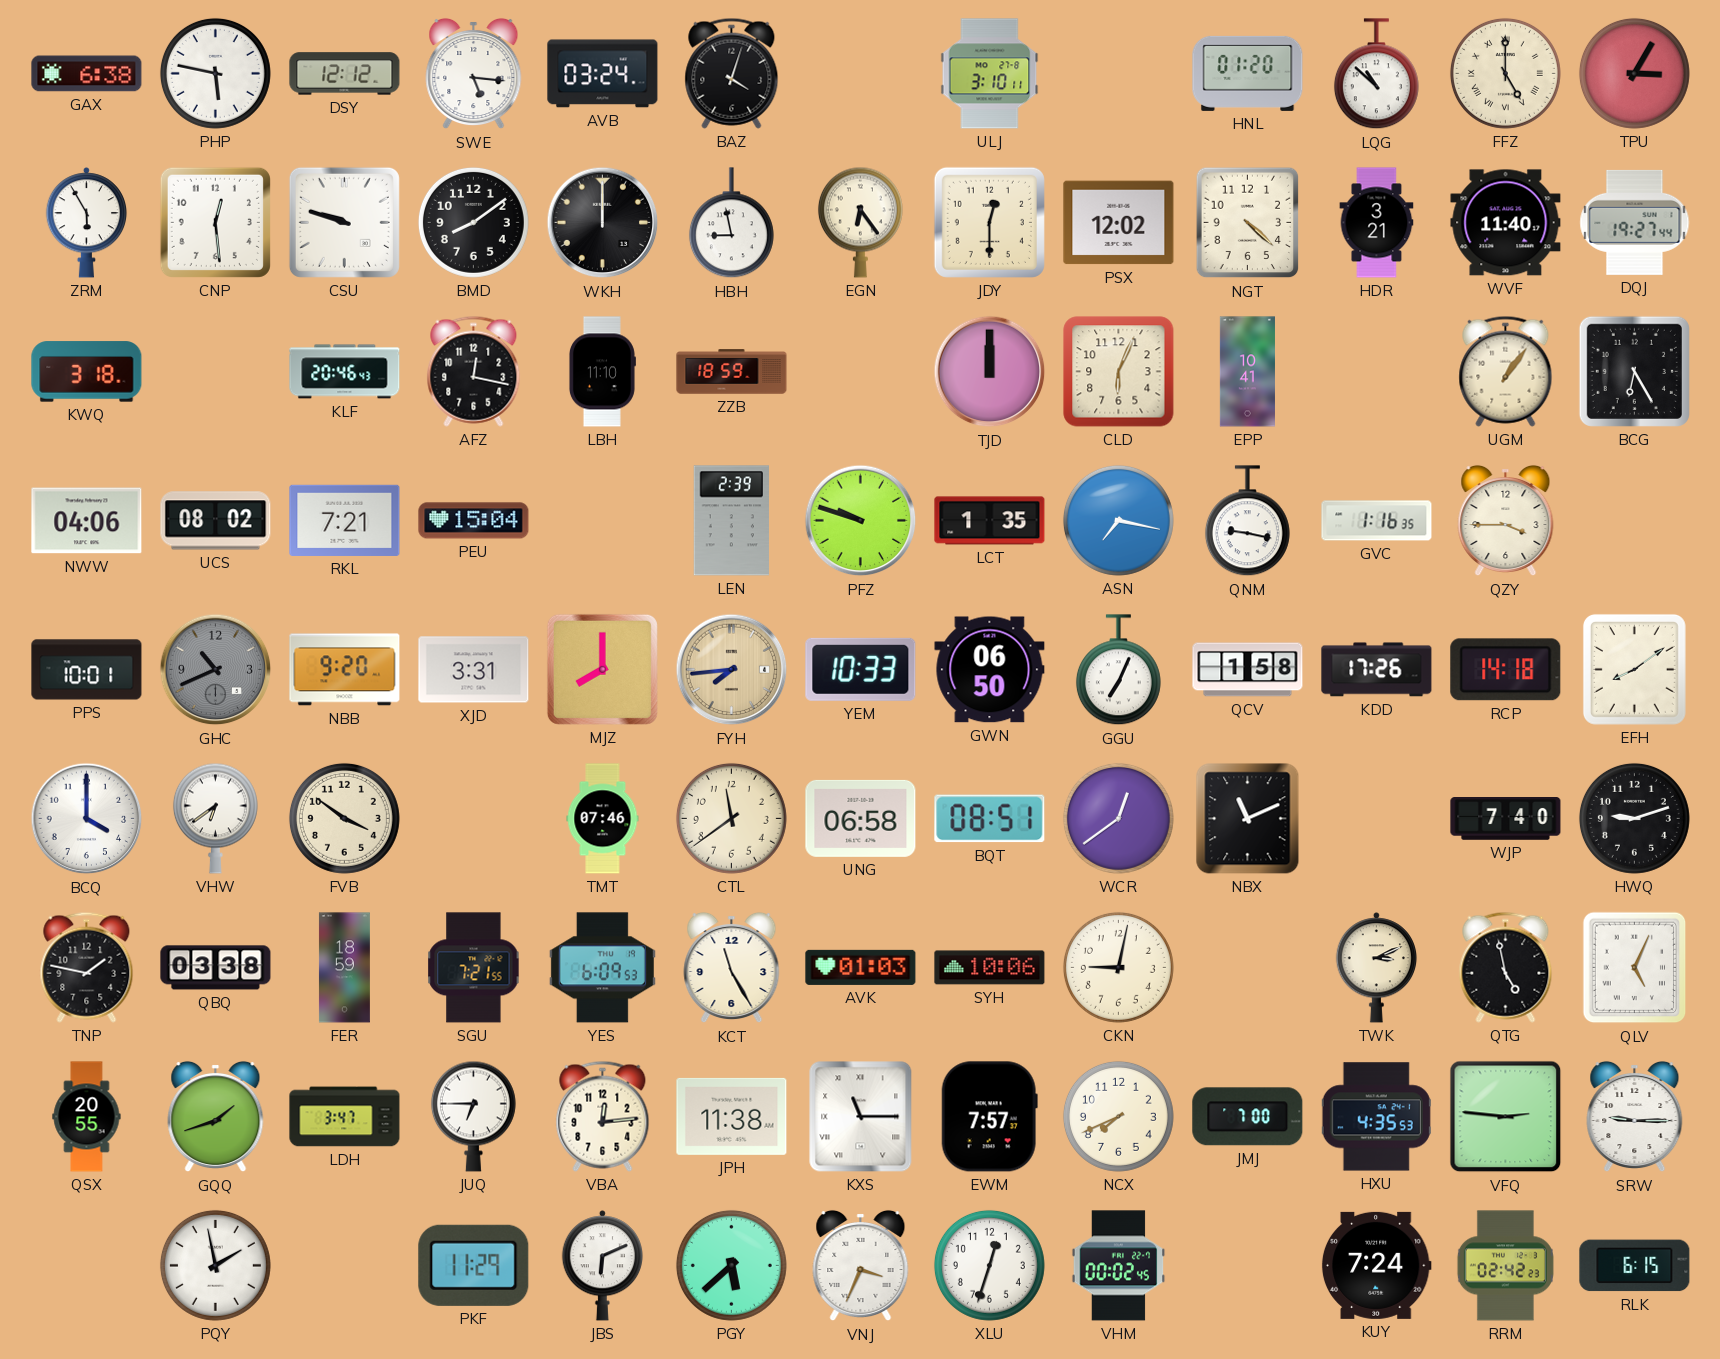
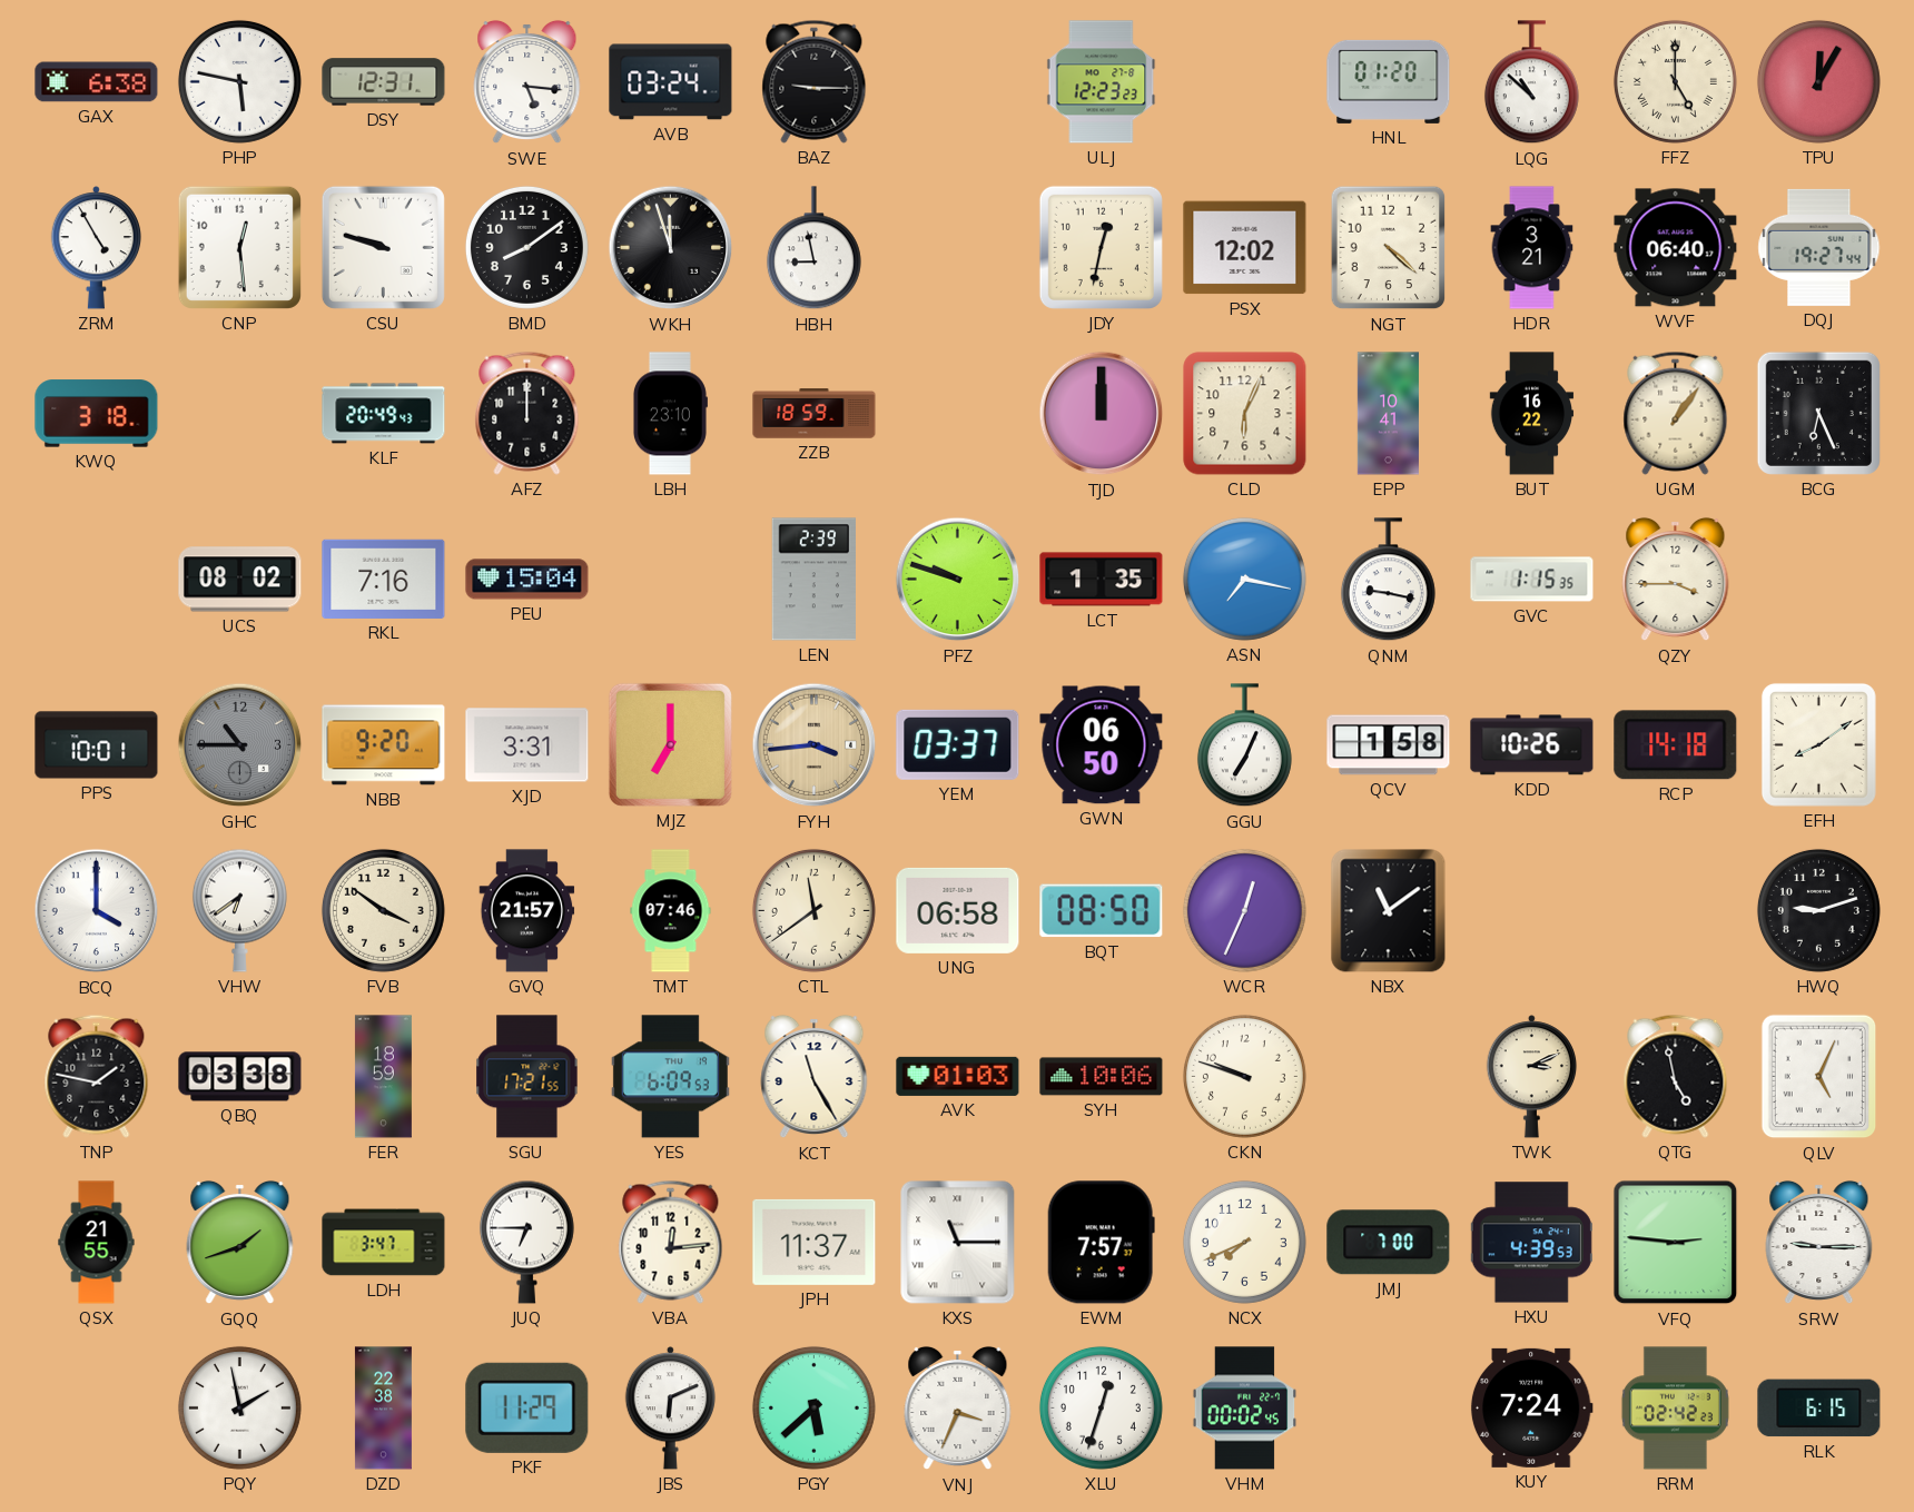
DSY: 12:12 -> 12:31
BAZ: 4:03 -> 9:15
ULJ: 3:10 -> 12:23
TPU: 3:05 -> 12:05
ZRM: 5:55 -> 4:55
WKH: 12:00 -> 11:57
EGN: 6:24 -> none
JDY: 12:30 -> 12:32
WVF: 11:40 -> 06:40
KLF: 20:46 -> 20:49
AFZ: 12:17 -> 12:00
LBH: 11:10 -> 23:10
BUT: none -> 16:22
BCG: 6:25 -> 6:26
NWW: 04:06 -> none
RKL: 7:21 -> 7:16
GVC: 1:16 -> 1:15
GHC: 10:41 -> 10:45
MJZ: 8:00 -> 7:00
FYH: 7:44 -> 3:44
YEM: 10:33 -> 03:37
KDD: 17:26 -> 10:26
GVQ: none -> 21:57
BQT: 08:51 -> 08:50
WCR: 12:39 -> 12:34
NBX: 11:11 -> 11:09
WJP: 7:40 -> none
SGU: 7:21 -> 17:21
CKN: 9:02 -> 9:48
QSX: 20:55 -> 21:55
JPH: 11:38 -> 11:37
HXU: 4:35 -> 4:39
DZD: none -> 22:38
